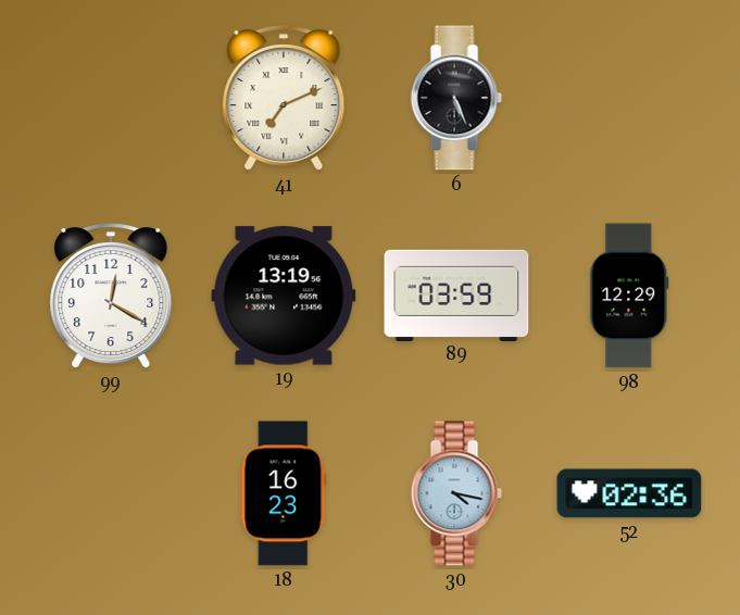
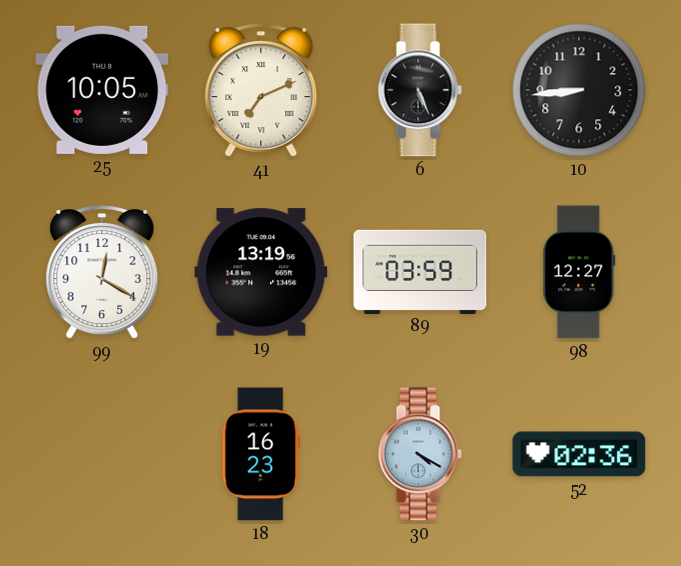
25: none -> 10:05
10: none -> 8:44
98: 12:29 -> 12:27
30: 4:17 -> 4:20
